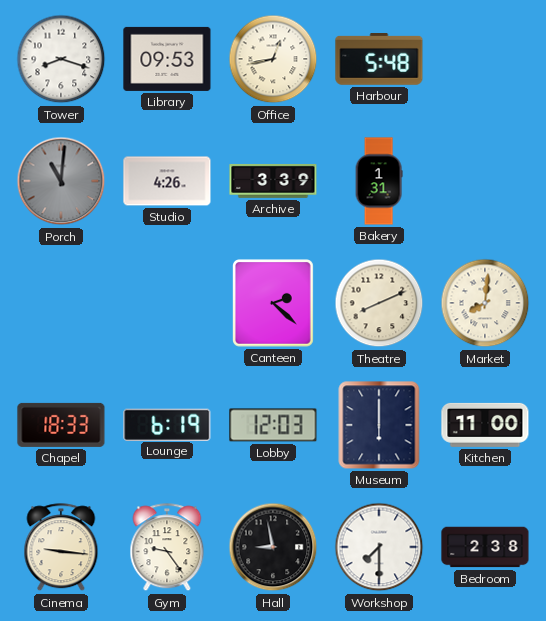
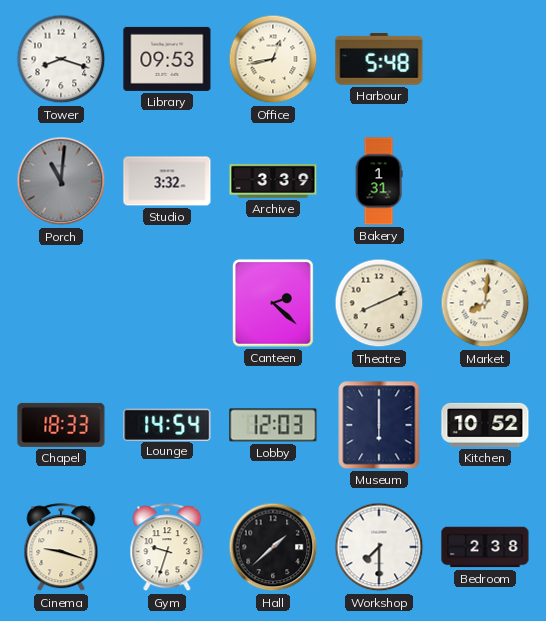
Studio: 4:26 -> 3:32
Lounge: 6:19 -> 14:54
Kitchen: 11:00 -> 10:52
Cinema: 9:16 -> 9:18
Gym: 9:24 -> 9:33
Hall: 8:58 -> 1:38
